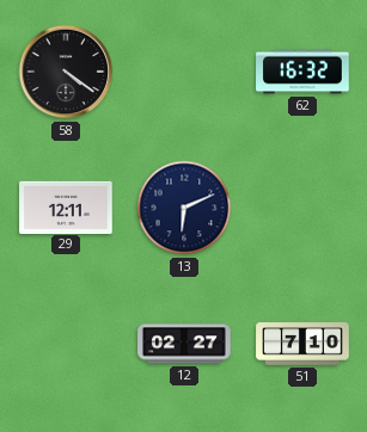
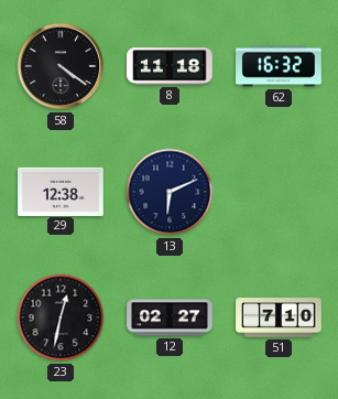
8: none -> 11:18
29: 12:11 -> 12:38
23: none -> 12:32
